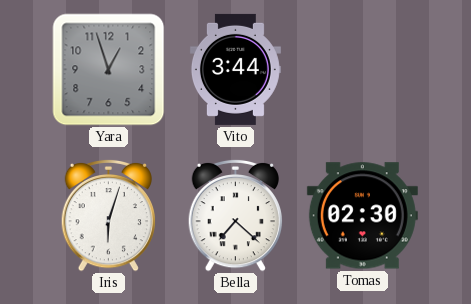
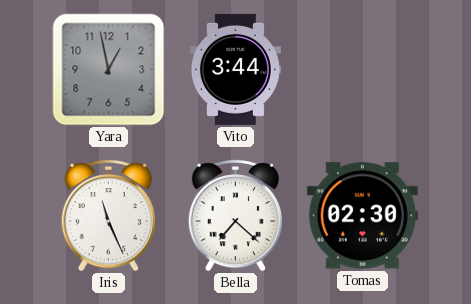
Yara: 12:57 -> 12:58
Iris: 6:03 -> 11:26
